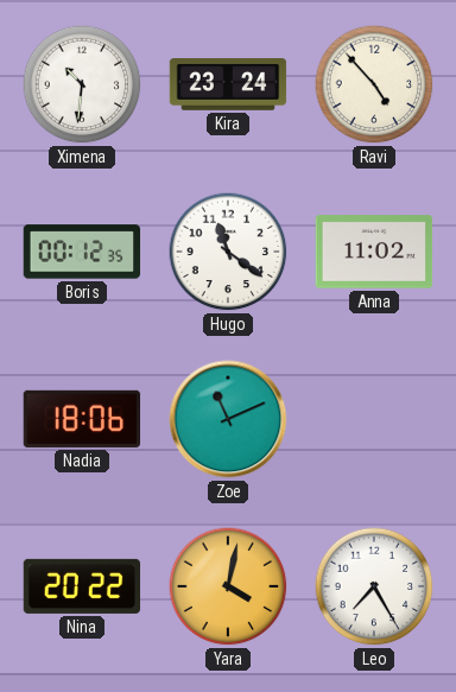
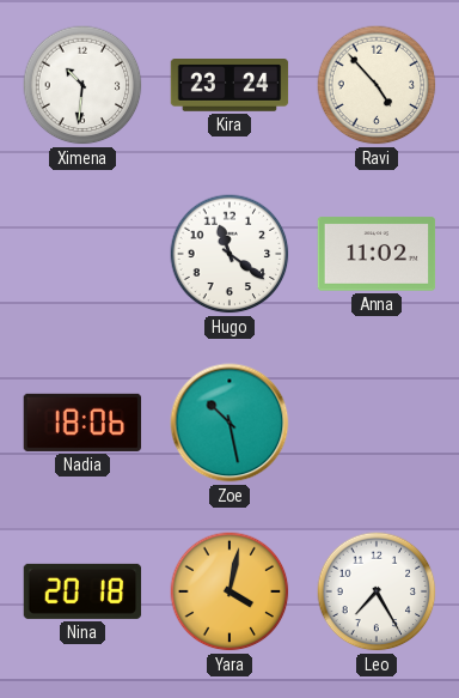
Boris: 00:12 -> none
Zoe: 11:11 -> 10:28
Nina: 20:22 -> 20:18
